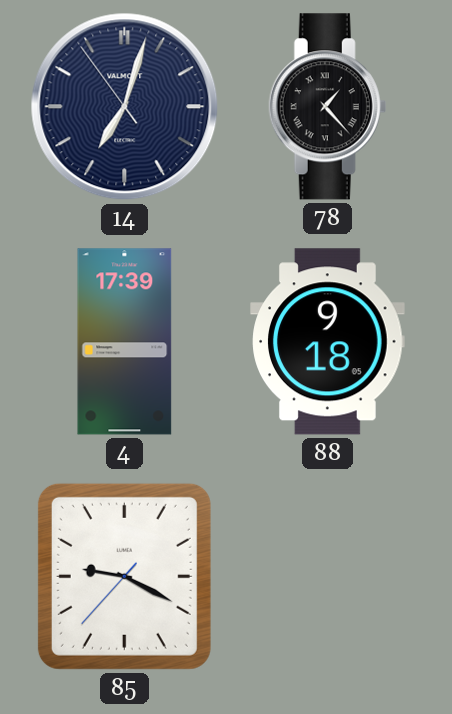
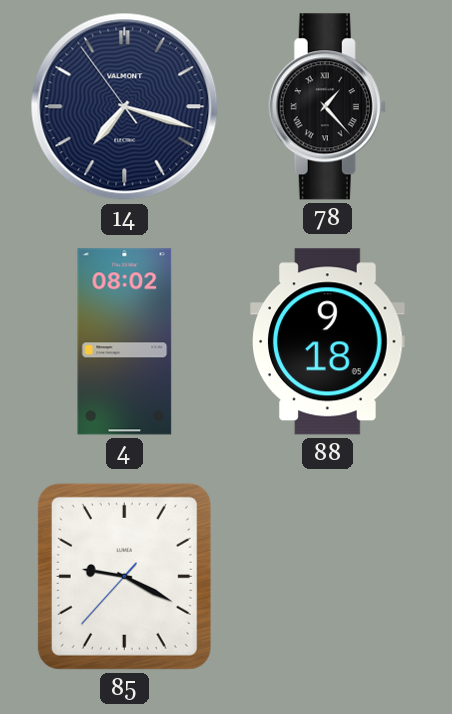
14: 7:02 -> 7:17
4: 17:39 -> 08:02
